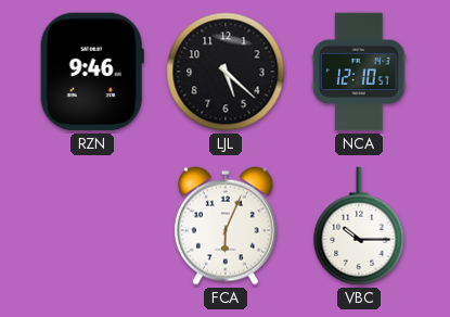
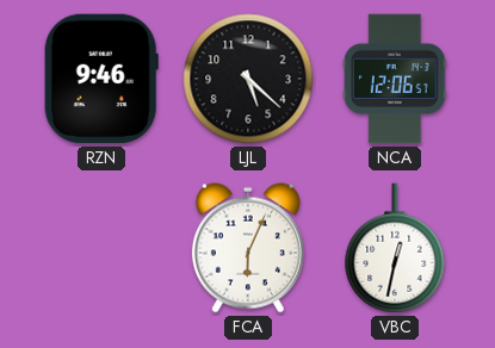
NCA: 12:10 -> 12:06
VBC: 10:15 -> 12:32
